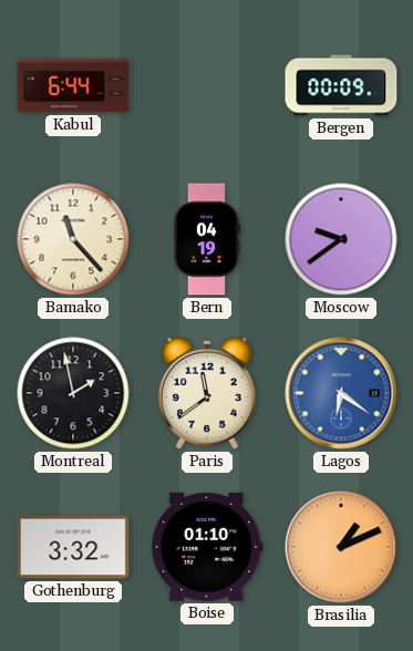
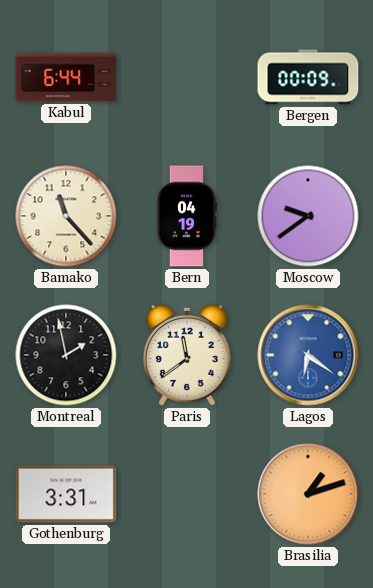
Gothenburg: 3:32 -> 3:31
Boise: 01:10 -> none
Brasilia: 1:11 -> 1:12
